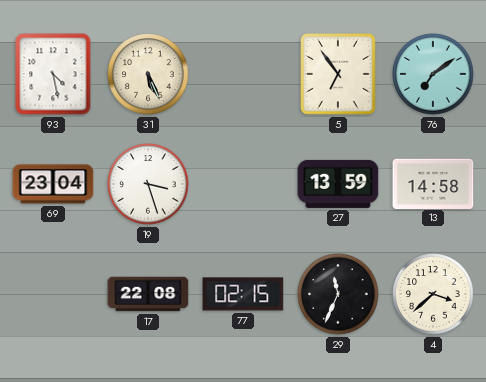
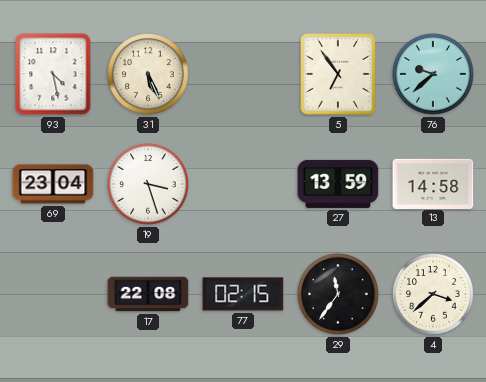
76: 7:09 -> 9:38
29: 11:34 -> 11:36
